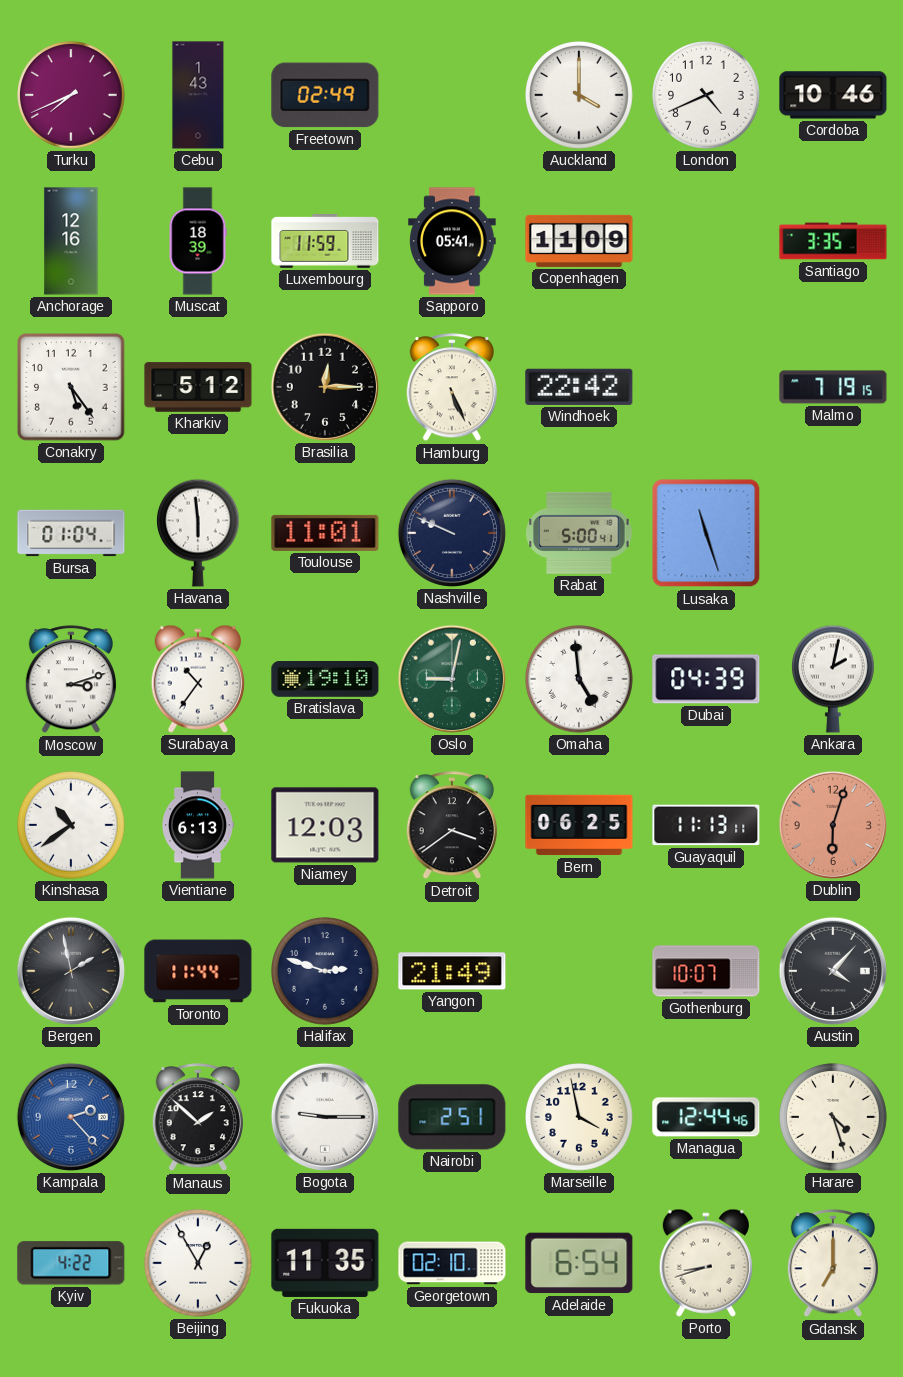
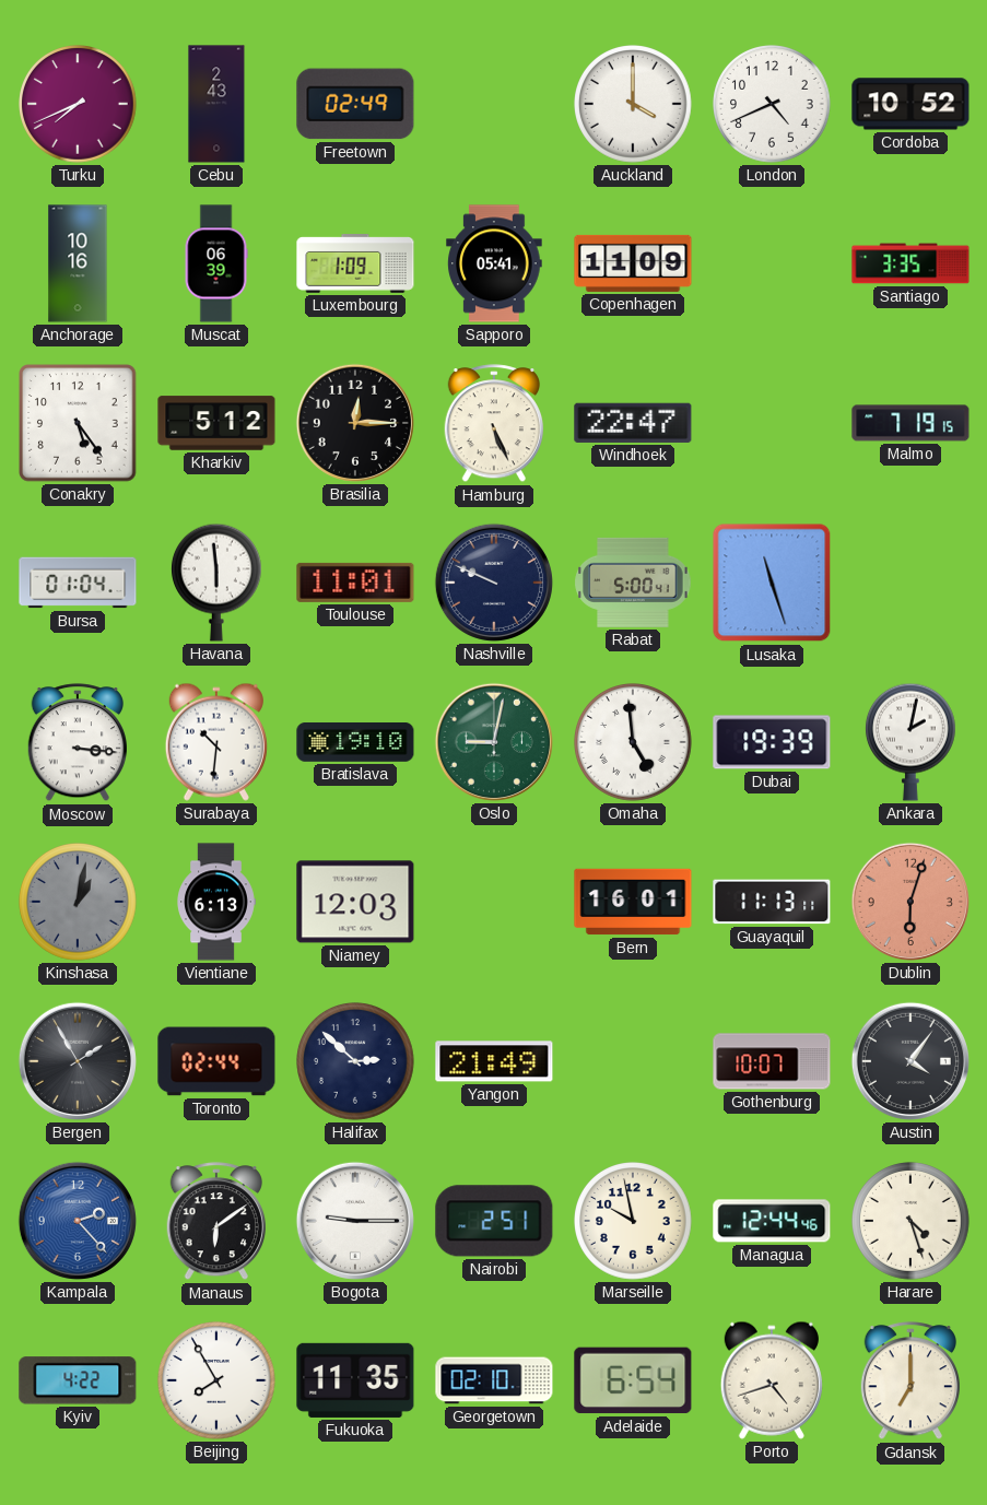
Cebu: 1:43 -> 2:43
Cordoba: 10:46 -> 10:52
Anchorage: 12:16 -> 10:16
Muscat: 18:39 -> 06:39
Luxembourg: 11:59 -> 1:09
Windhoek: 22:42 -> 22:47
Moscow: 3:12 -> 3:16
Surabaya: 10:36 -> 10:31
Dubai: 04:39 -> 19:39
Kinshasa: 10:39 -> 1:02
Kinshasa dial: white -> grey
Detroit: 3:39 -> none
Bern: 06:25 -> 16:01
Bergen: 1:58 -> 1:55
Toronto: 11:44 -> 02:44
Halifax: 2:48 -> 2:52
Austin: 4:07 -> 4:06
Manaus: 1:52 -> 6:09
Marseille: 3:58 -> 9:58
Beijing: 12:55 -> 7:55
Porto: 8:42 -> 4:42
